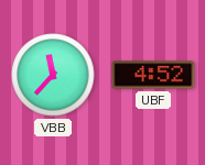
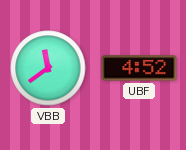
VBB: 11:37 -> 11:39
